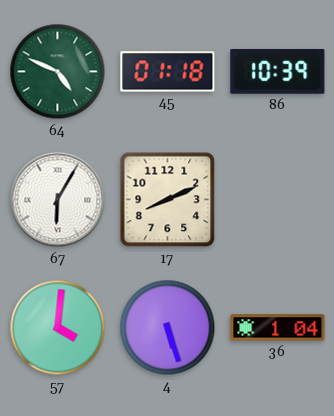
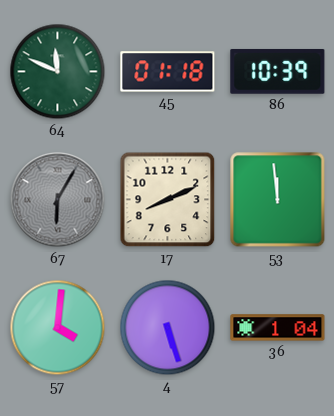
64: 4:49 -> 11:49
67 dial: white -> grey
53: none -> 11:59
